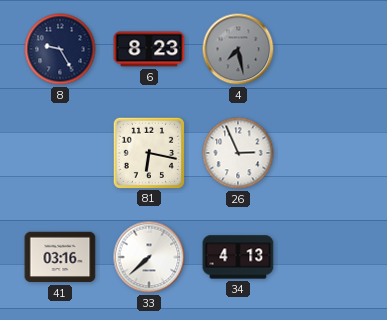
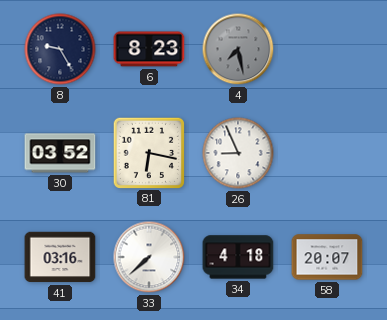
30: none -> 03:52
26: 2:56 -> 8:56
34: 4:13 -> 4:18
58: none -> 20:07
